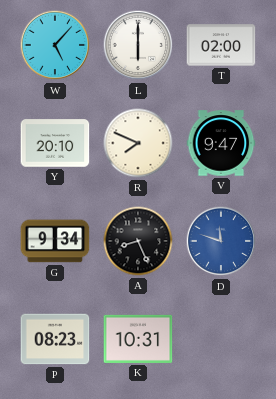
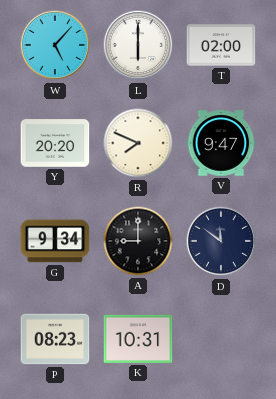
Y: 20:10 -> 20:20
A: 8:26 -> 9:00
D: 11:48 -> 11:51
D dial: blue -> navy
